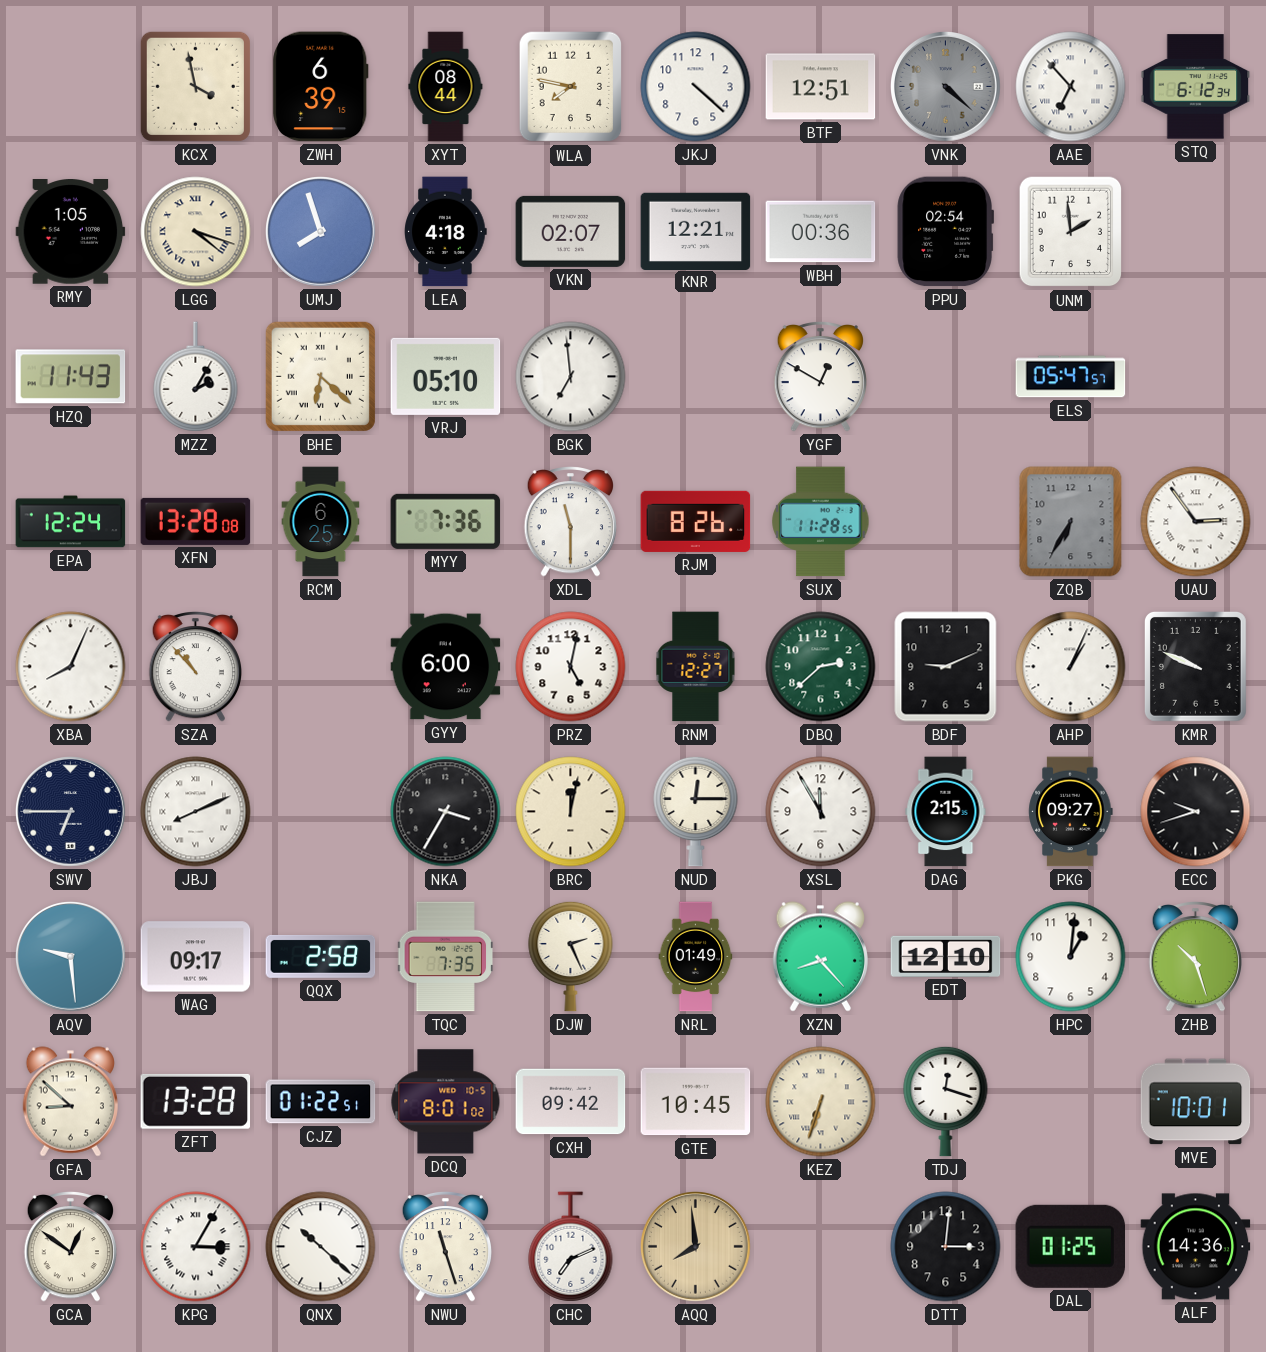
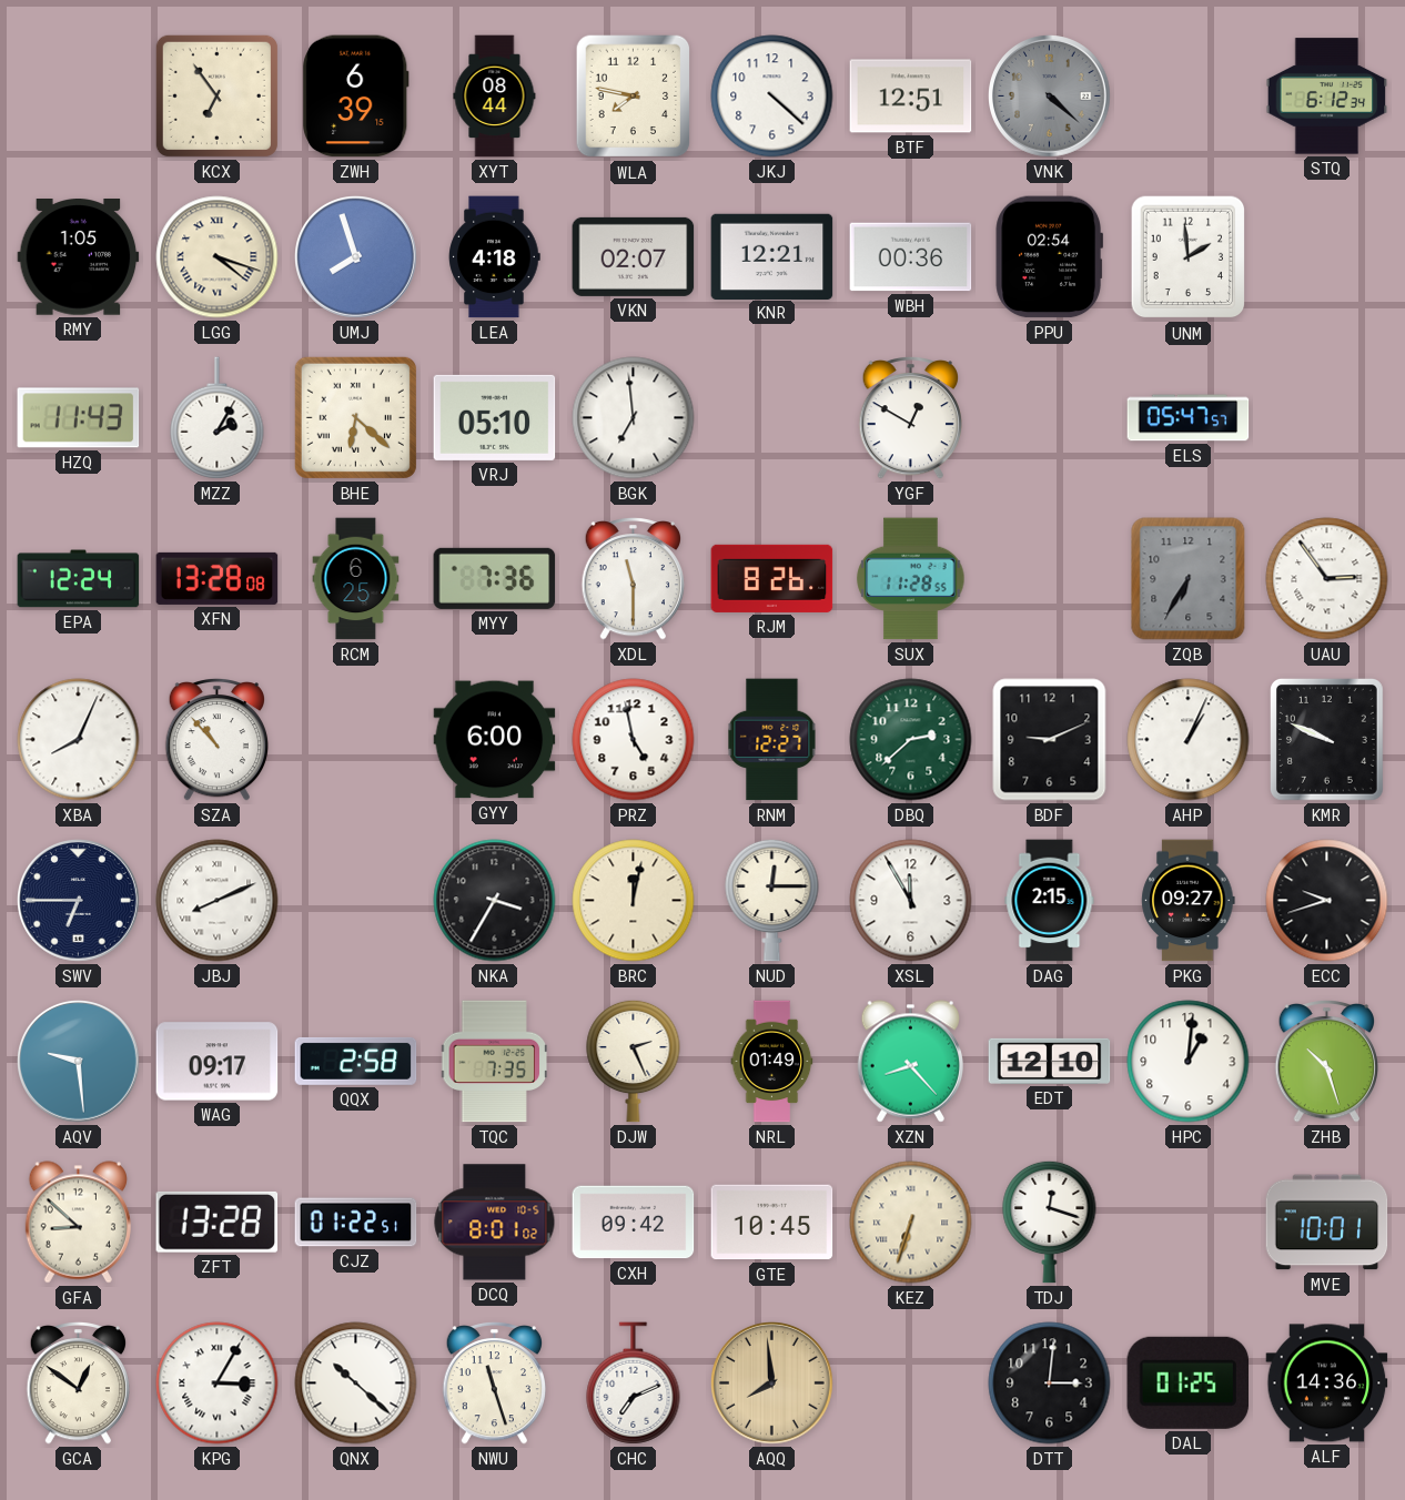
KCX: 3:58 -> 6:54
AAE: 6:53 -> none
PRZ: 5:02 -> 4:58
